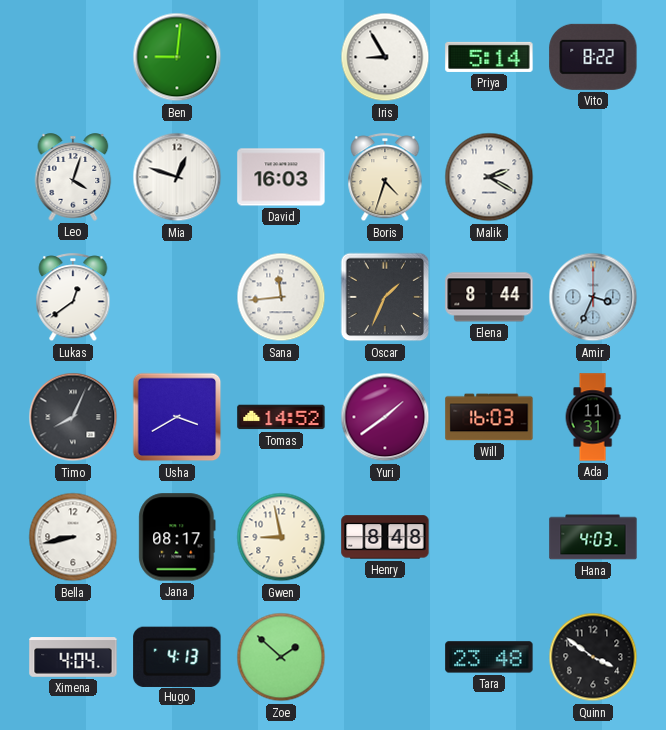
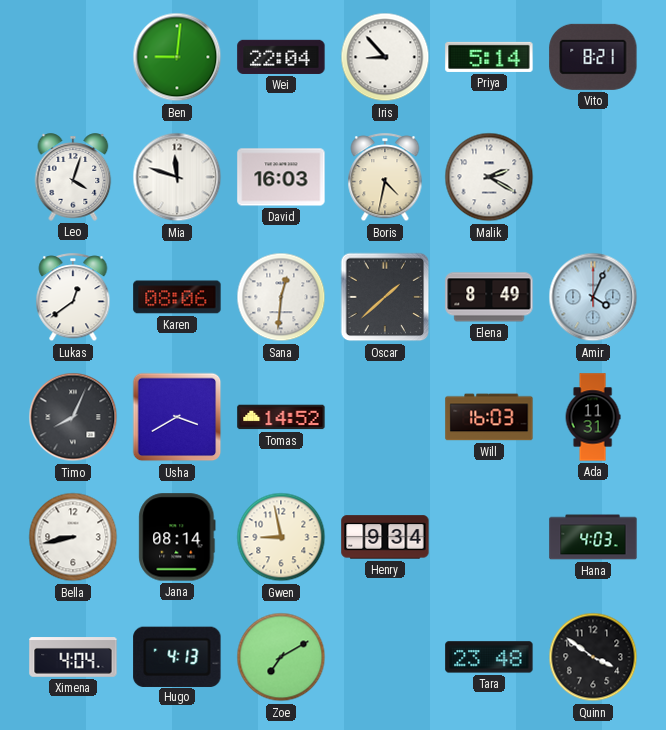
Wei: none -> 22:04
Iris: 8:55 -> 8:53
Vito: 8:22 -> 8:21
Mia: 12:48 -> 11:48
Boris: 4:33 -> 4:32
Karen: none -> 08:06
Sana: 11:44 -> 12:31
Oscar: 1:34 -> 1:38
Elena: 8:44 -> 8:49
Amir: 3:34 -> 4:04
Yuri: 1:39 -> none
Jana: 08:17 -> 08:14
Henry: 8:48 -> 9:34
Zoe: 1:52 -> 7:10
